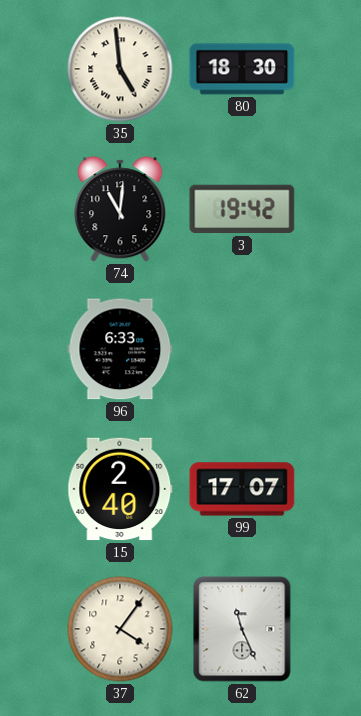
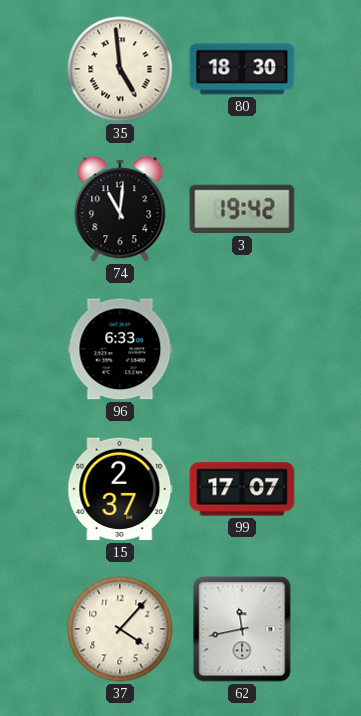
15: 2:40 -> 2:37
37: 4:06 -> 4:07
62: 11:26 -> 11:43
